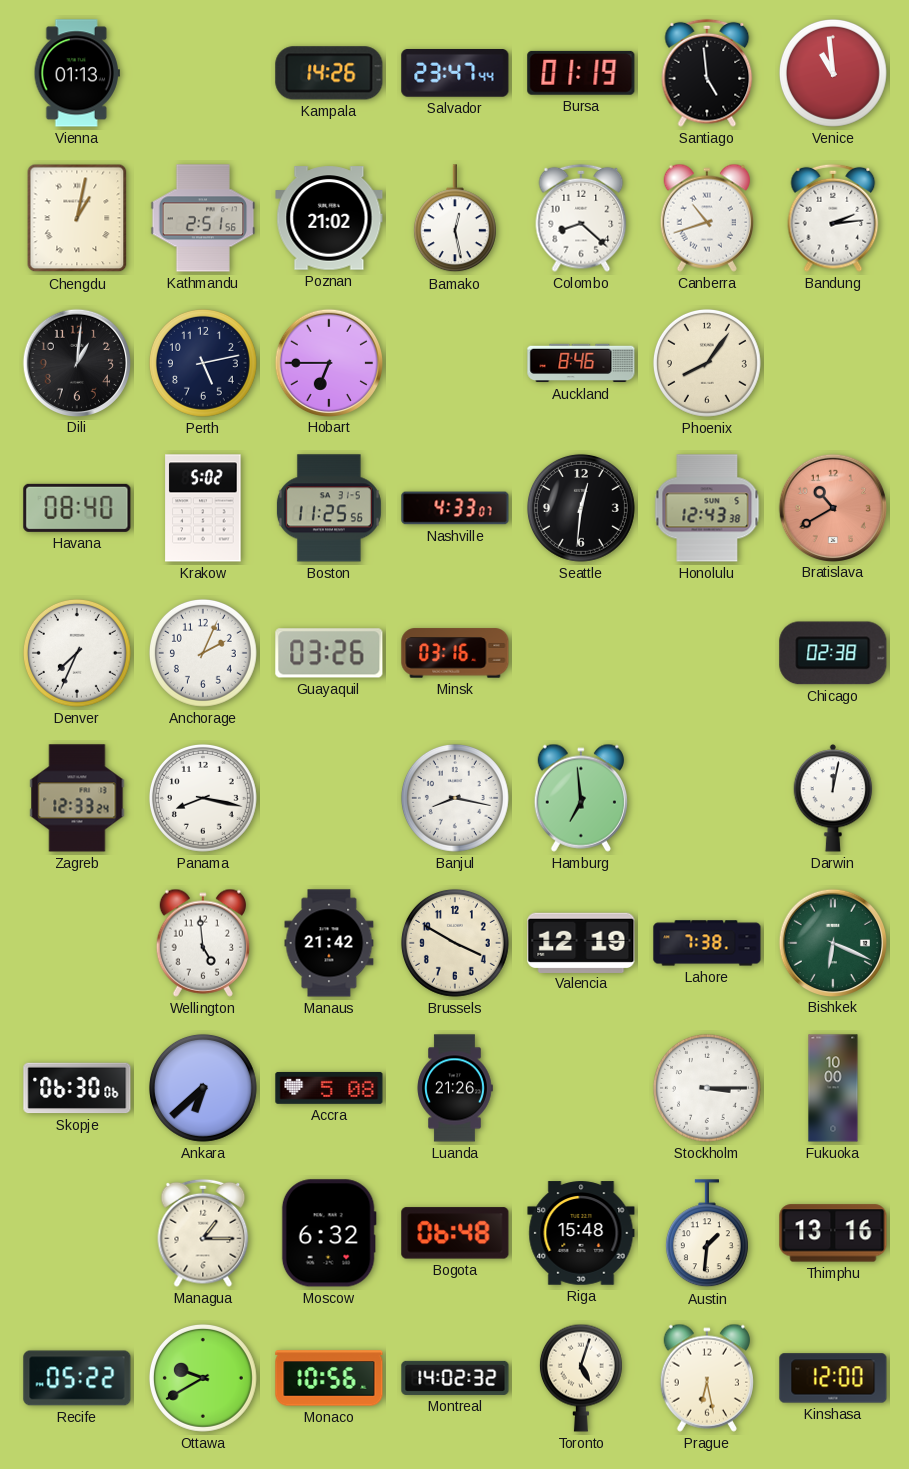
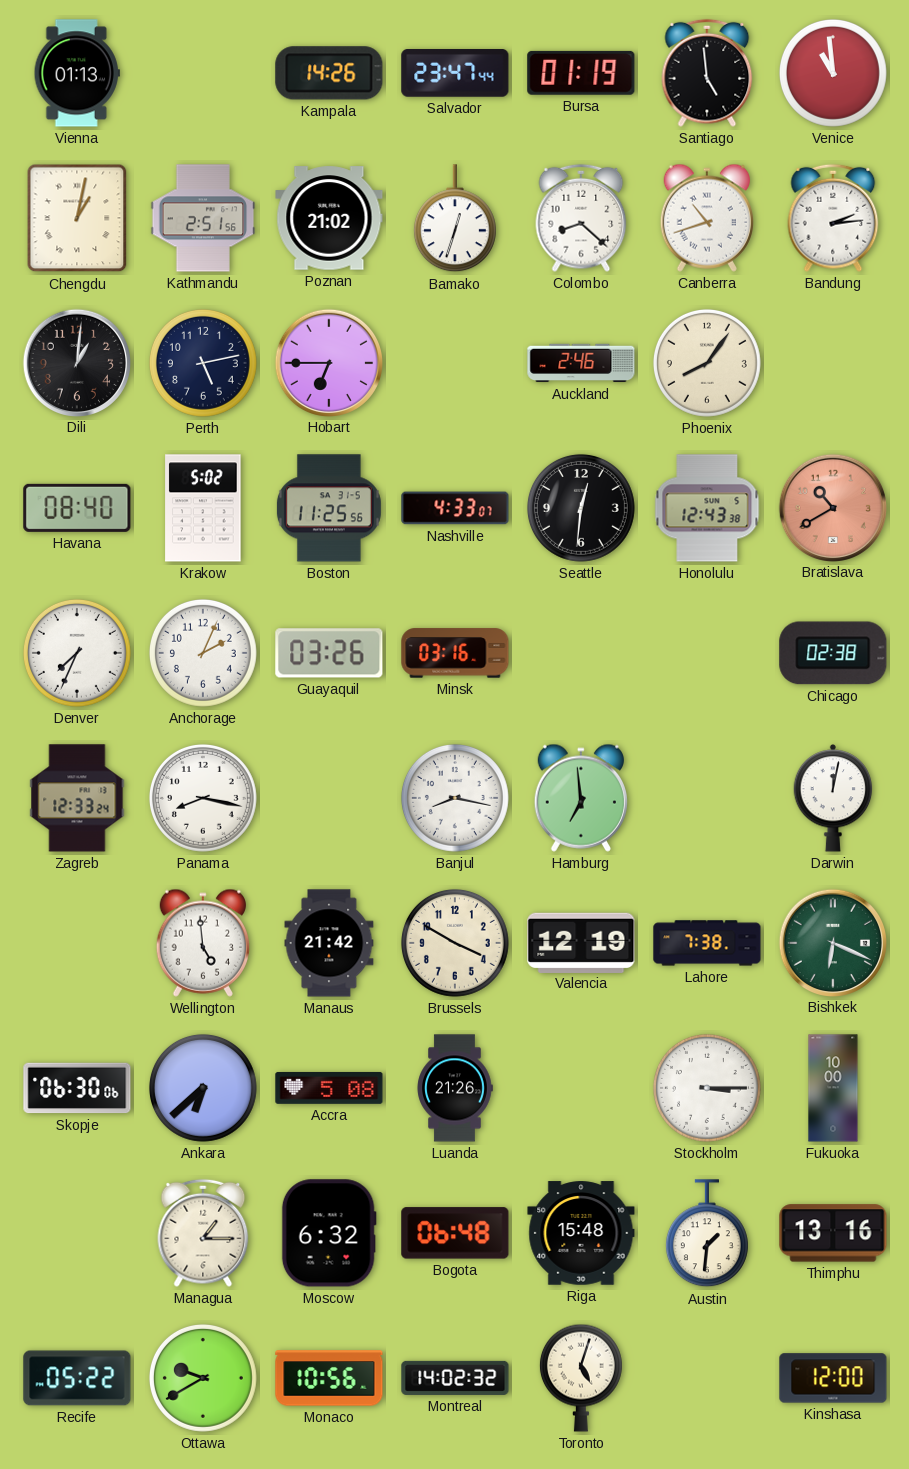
Bamako: 12:28 -> 12:33
Auckland: 8:46 -> 2:46
Prague: 6:28 -> none
